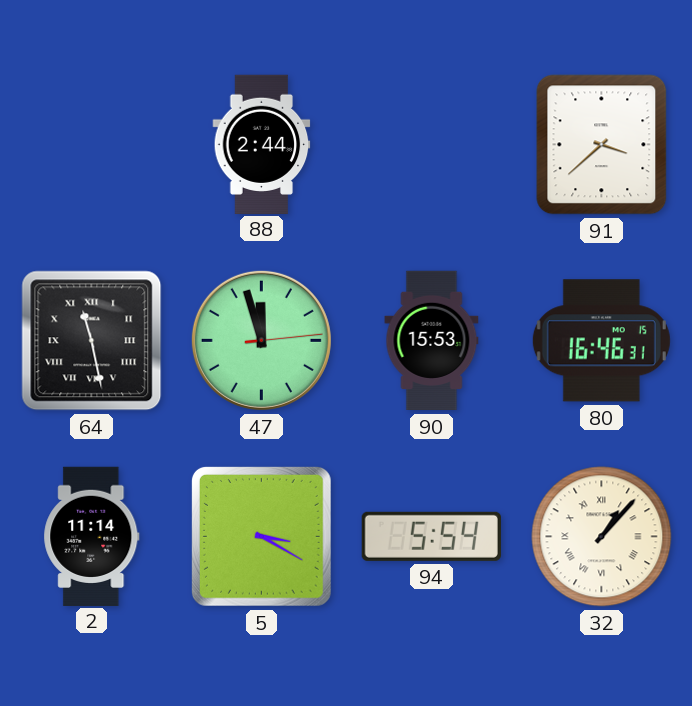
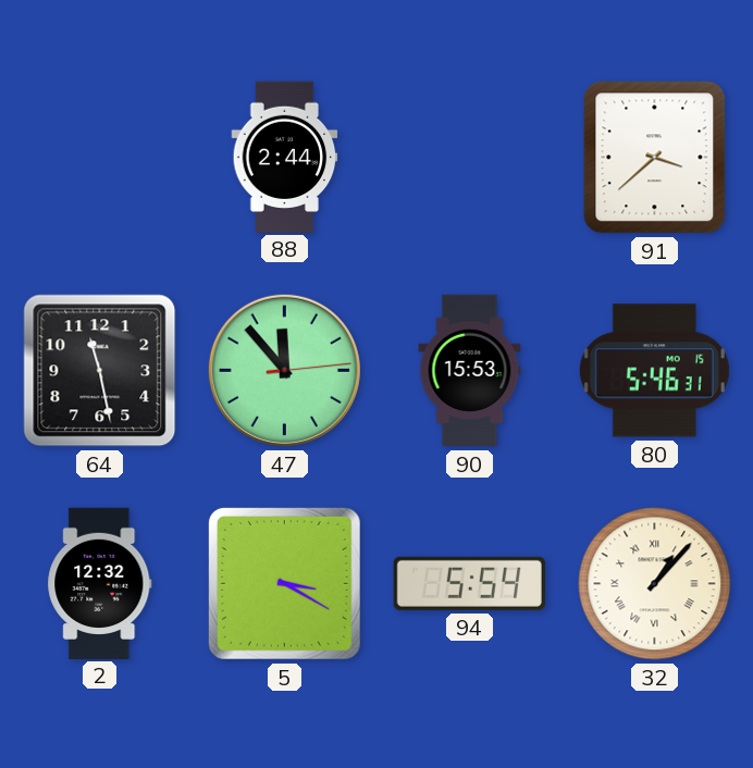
64 numerals: Roman -> Arabic
47: 11:57 -> 11:53
80: 16:46 -> 5:46
2: 11:14 -> 12:32
